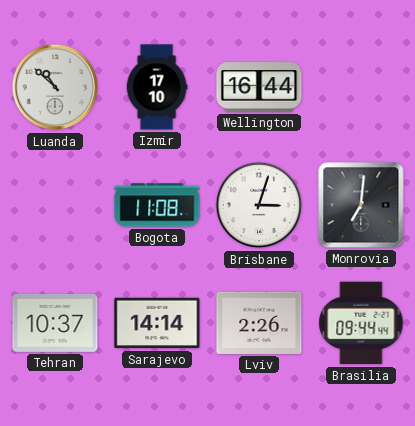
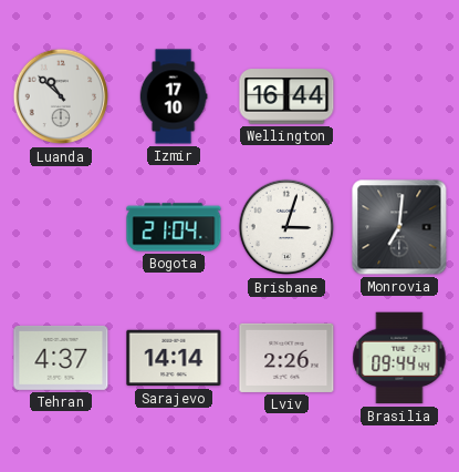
Bogota: 11:08 -> 21:04
Tehran: 10:37 -> 4:37
